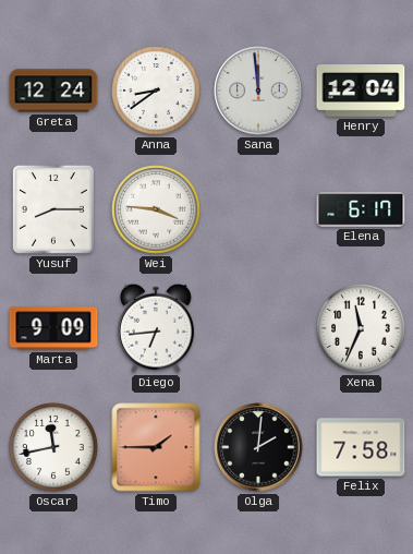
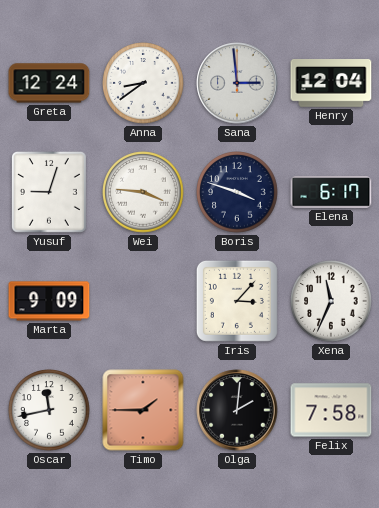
Sana: 11:59 -> 2:59
Yusuf: 8:15 -> 9:03
Boris: none -> 3:48
Diego: 6:44 -> none
Iris: none -> 3:07
